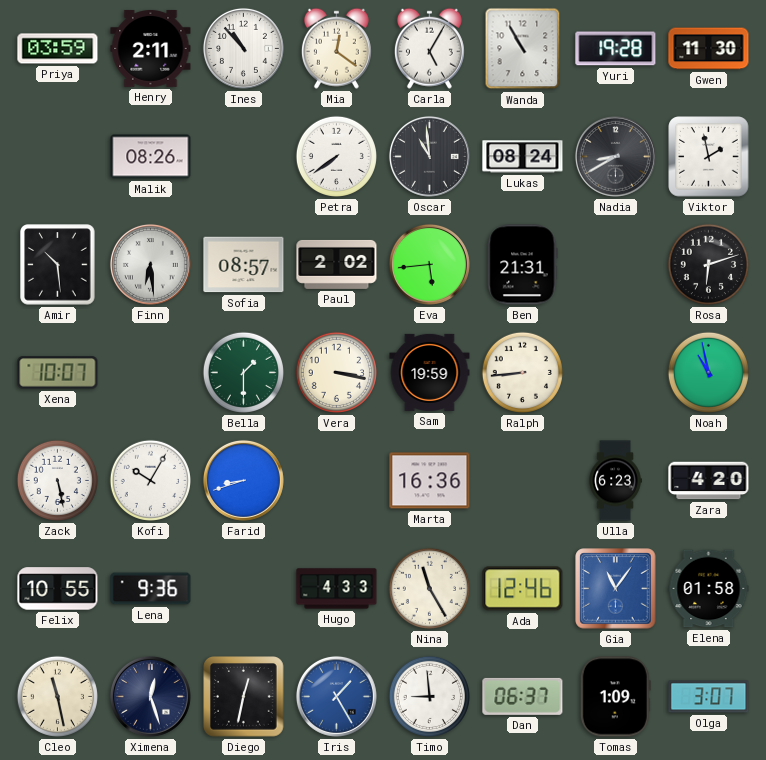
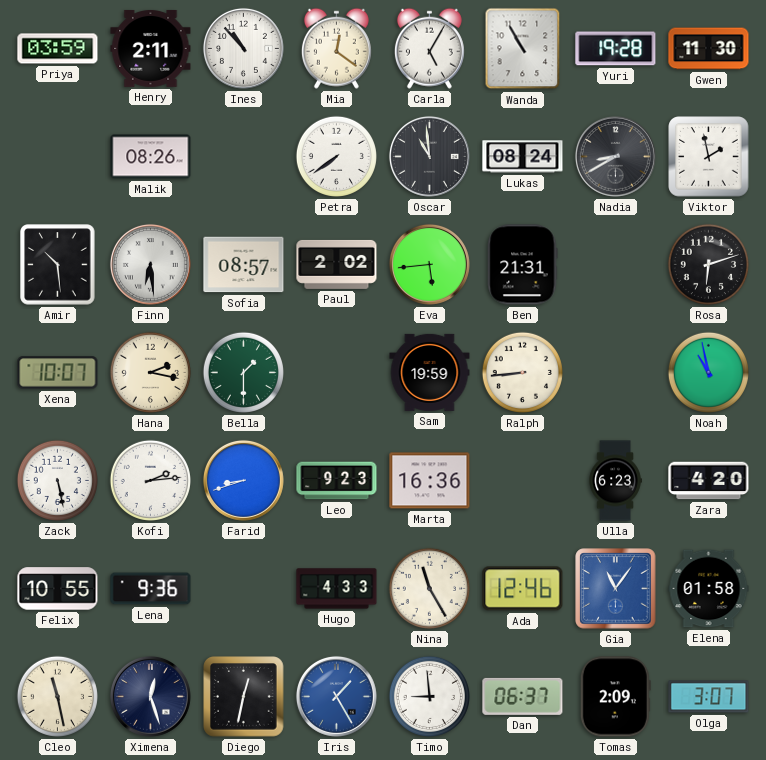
Hana: none -> 2:17
Vera: 3:17 -> none
Kofi: 10:05 -> 2:14
Leo: none -> 9:23
Tomas: 1:09 -> 2:09
